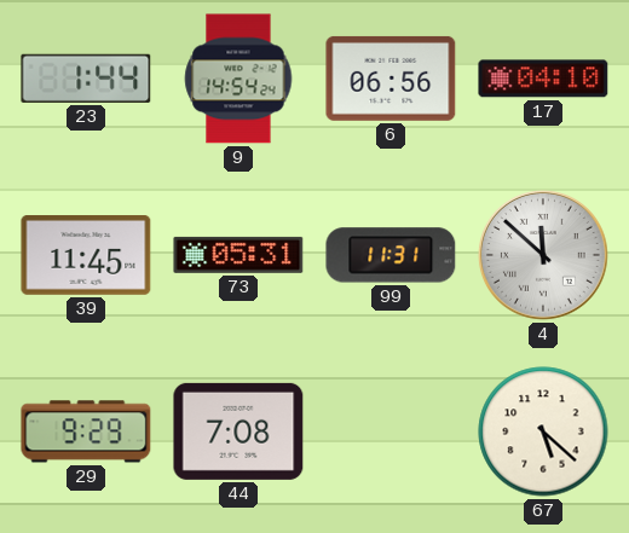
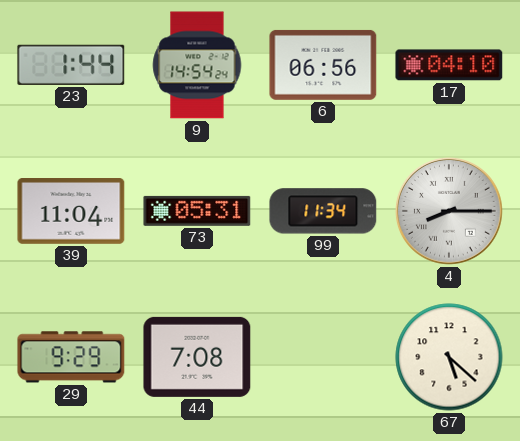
39: 11:45 -> 11:04
99: 11:31 -> 11:34
4: 11:52 -> 8:15
